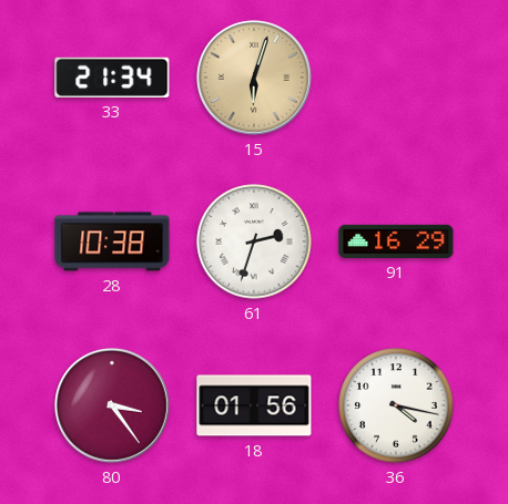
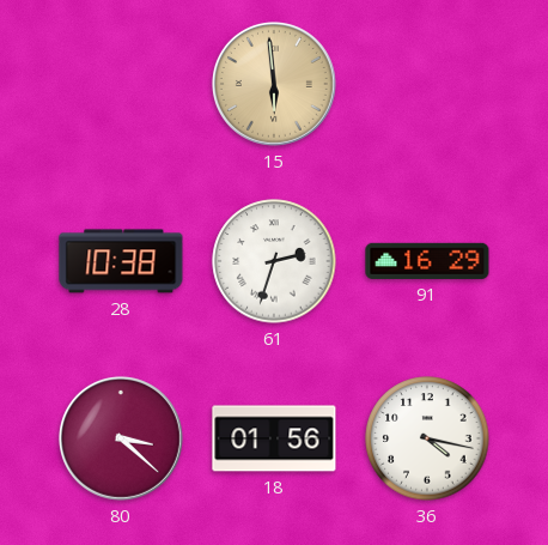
33: 21:34 -> none
15: 6:03 -> 5:59
80: 3:24 -> 3:22
